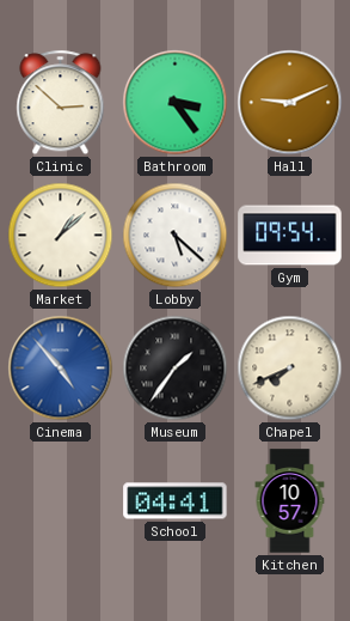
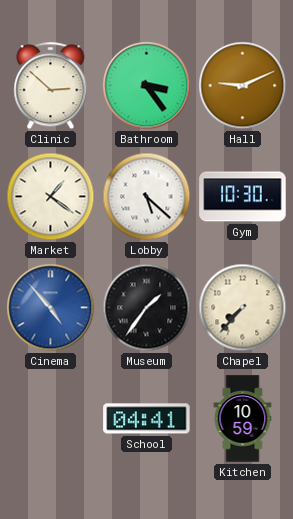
Market: 1:08 -> 1:21
Gym: 09:54 -> 10:30
Chapel: 7:41 -> 7:37
Kitchen: 10:57 -> 10:59
